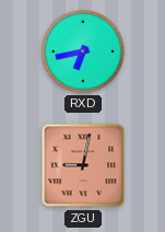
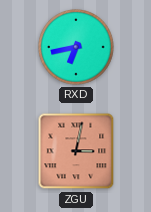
ZGU: 9:02 -> 3:02
